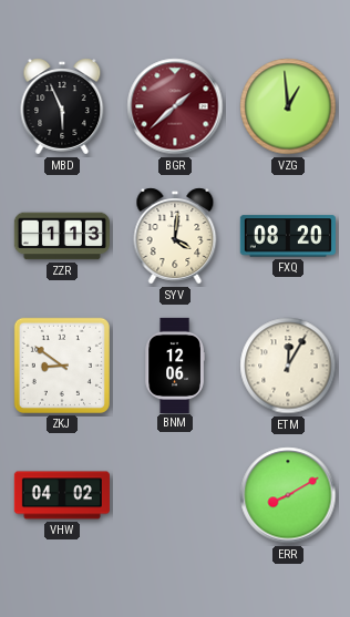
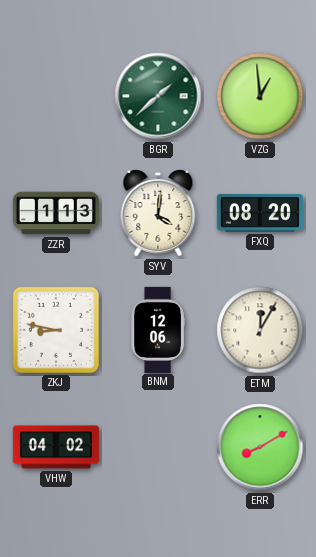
MBD: 5:56 -> none
BGR dial: burgundy -> green
ZKJ: 8:51 -> 8:47
